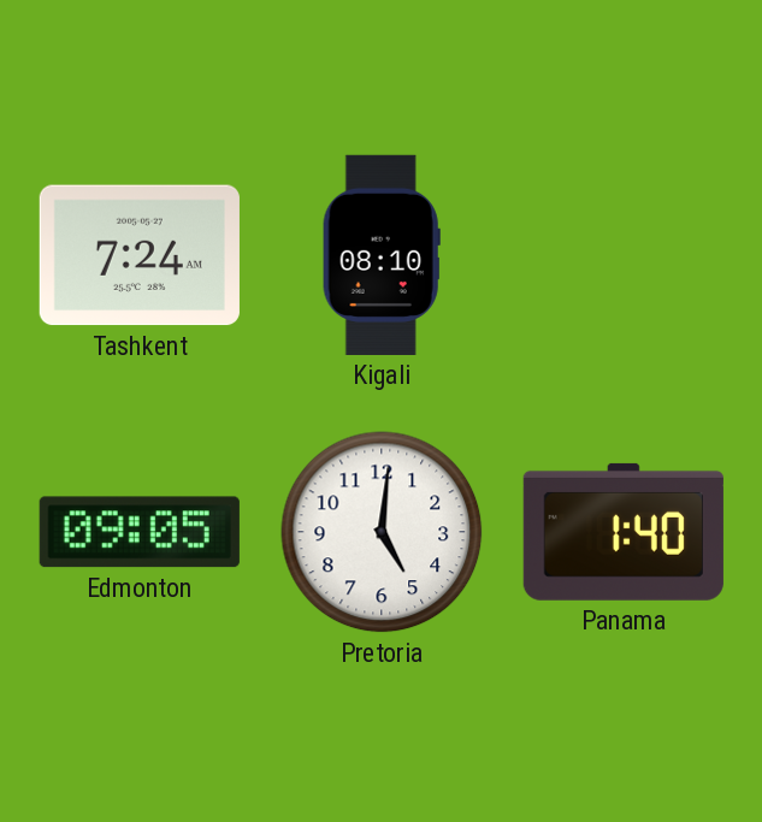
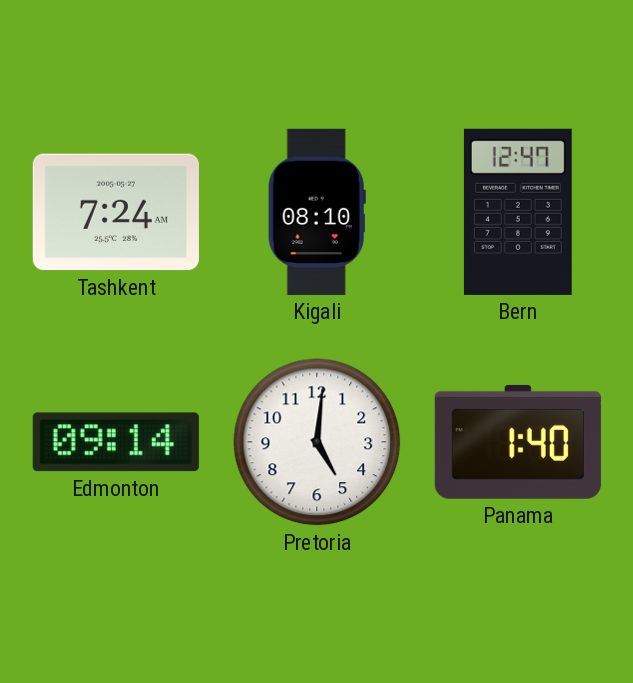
Bern: none -> 12:47
Edmonton: 09:05 -> 09:14
